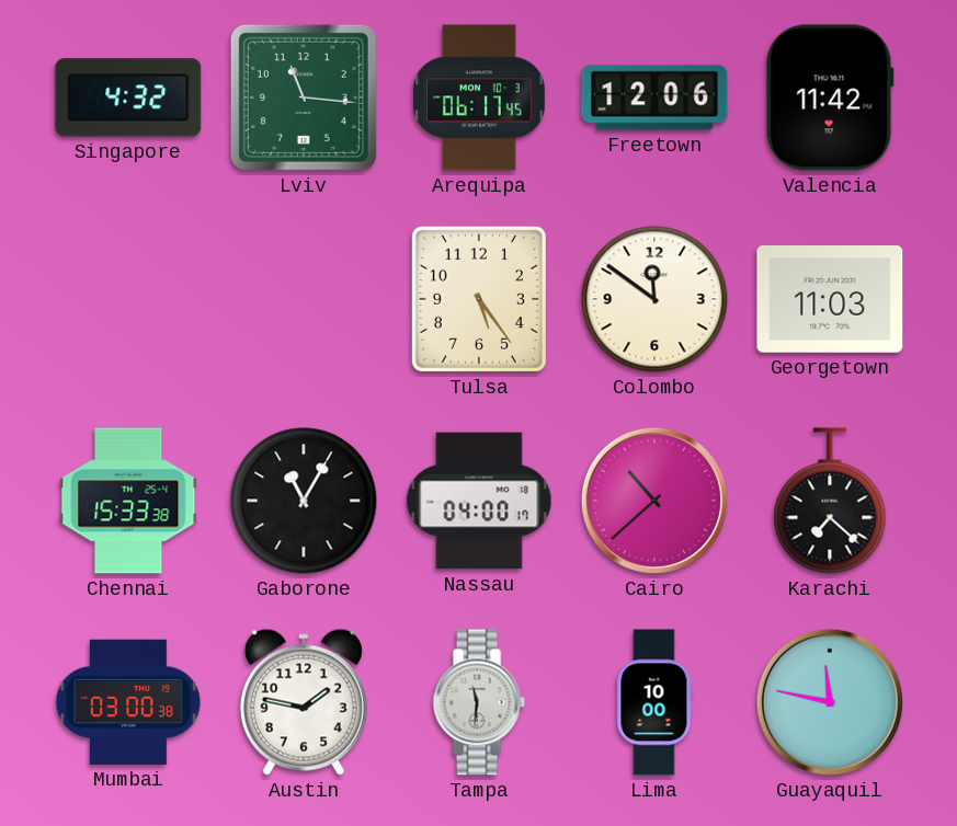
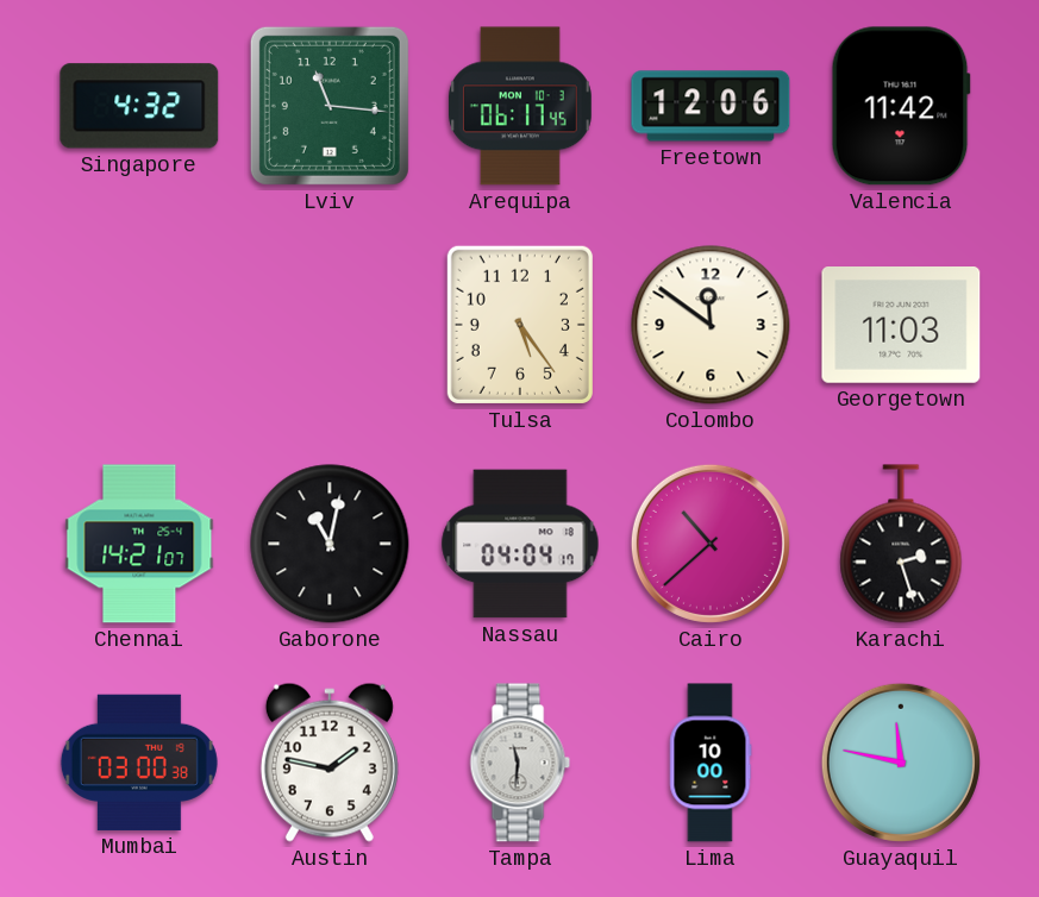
Chennai: 15:33 -> 14:21
Gaborone: 11:05 -> 11:02
Nassau: 04:00 -> 04:04
Karachi: 7:22 -> 2:27
